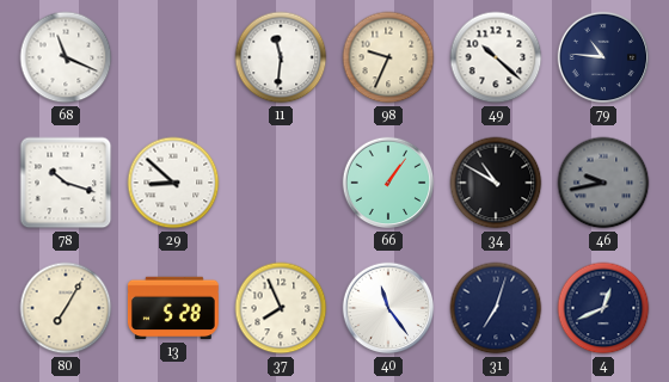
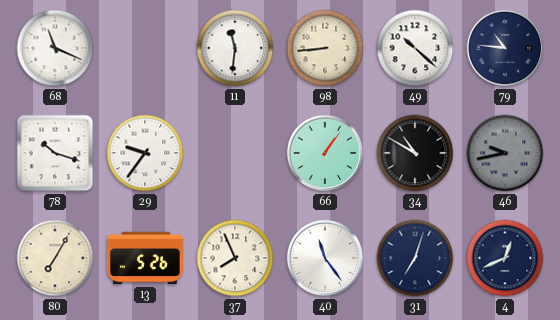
98: 9:34 -> 8:44
29: 8:52 -> 9:36
13: 5:28 -> 5:26
